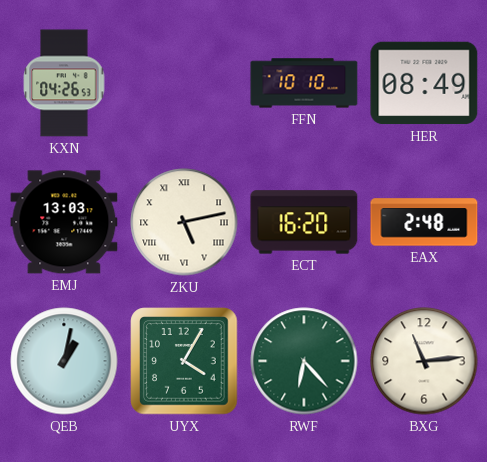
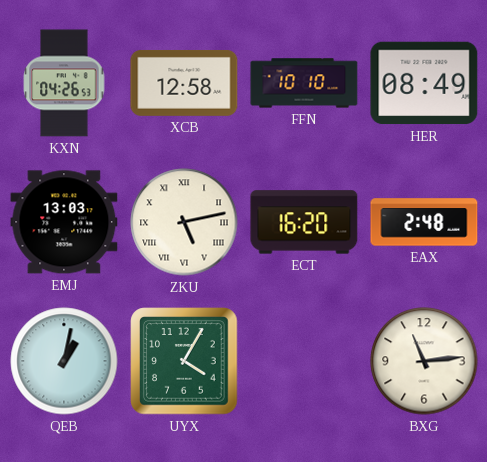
XCB: none -> 12:58
RWF: 6:23 -> none
